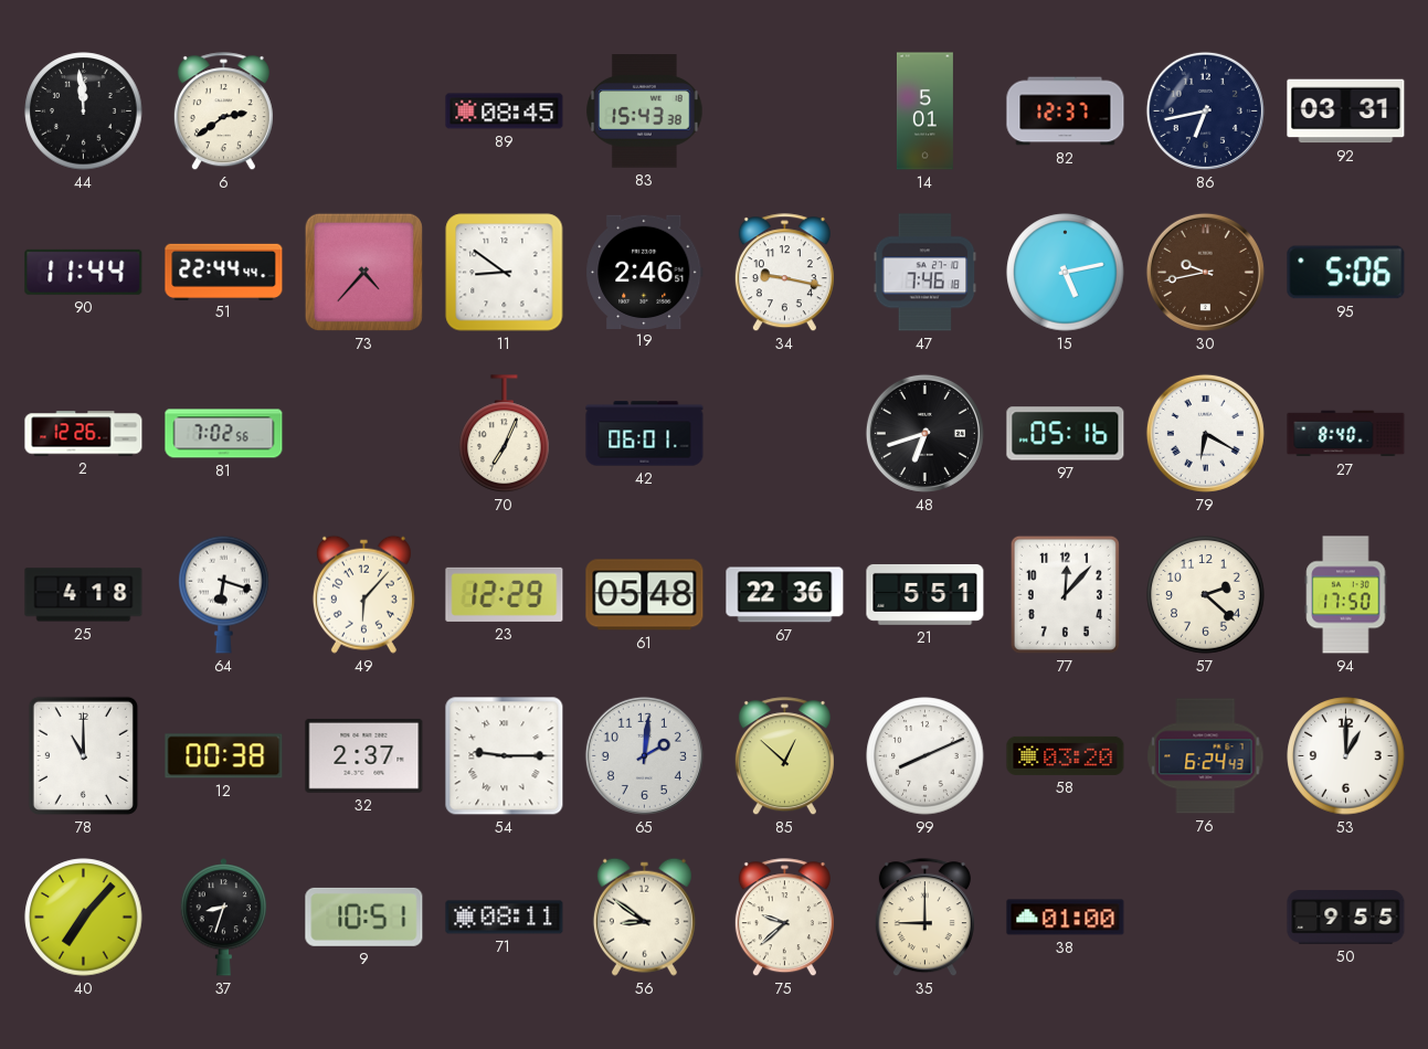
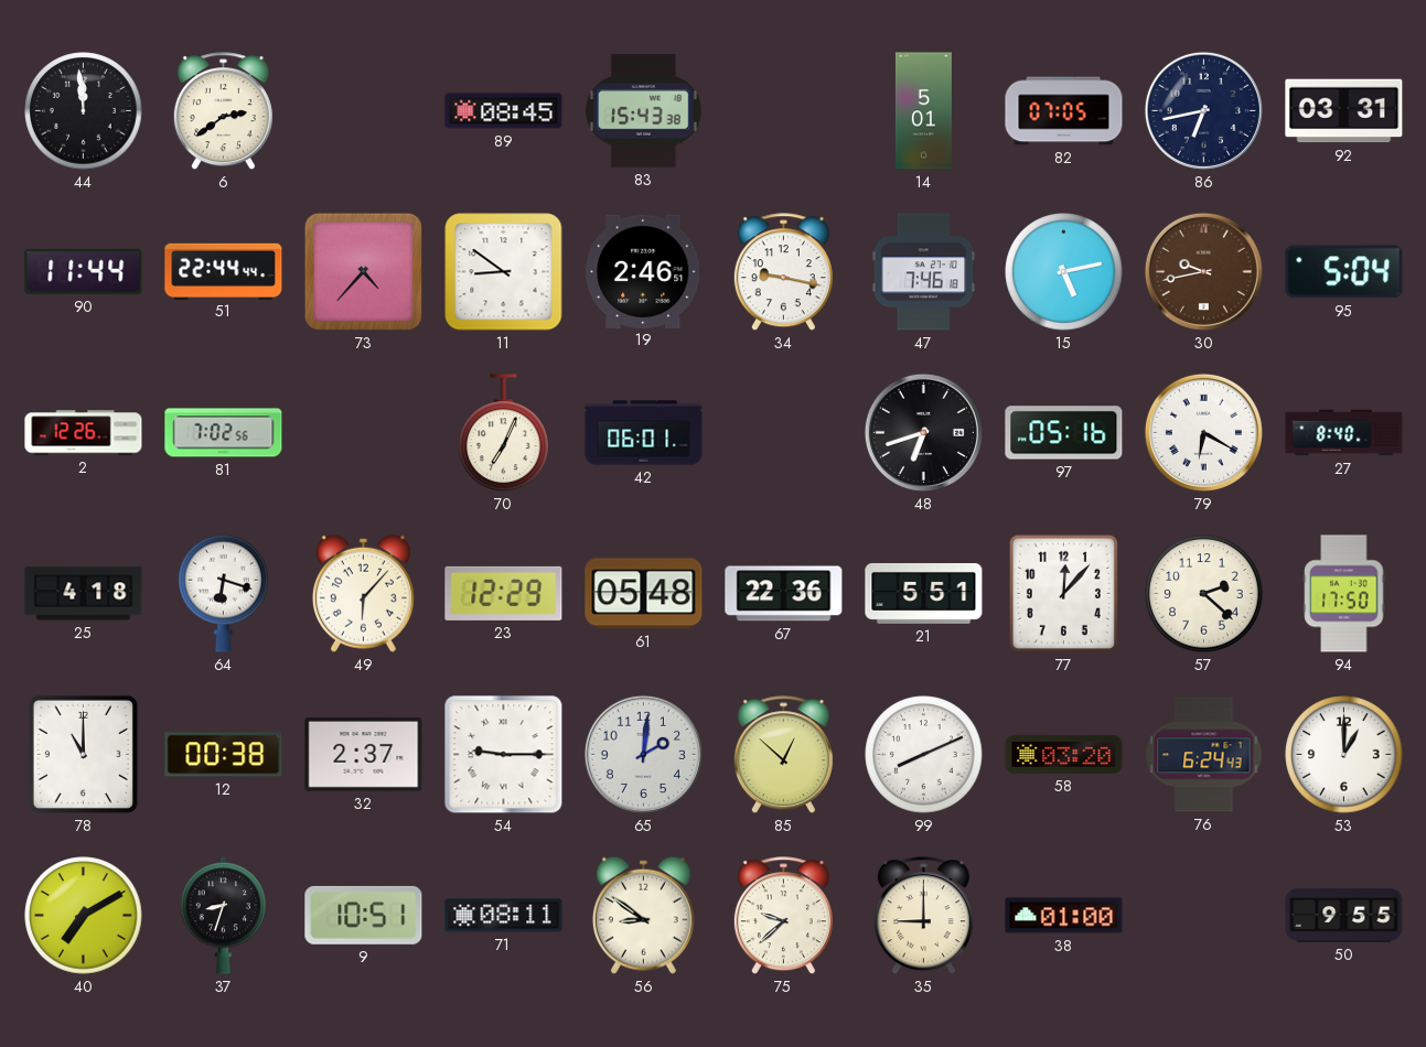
82: 12:37 -> 07:05
95: 5:06 -> 5:04
40: 7:07 -> 7:10
